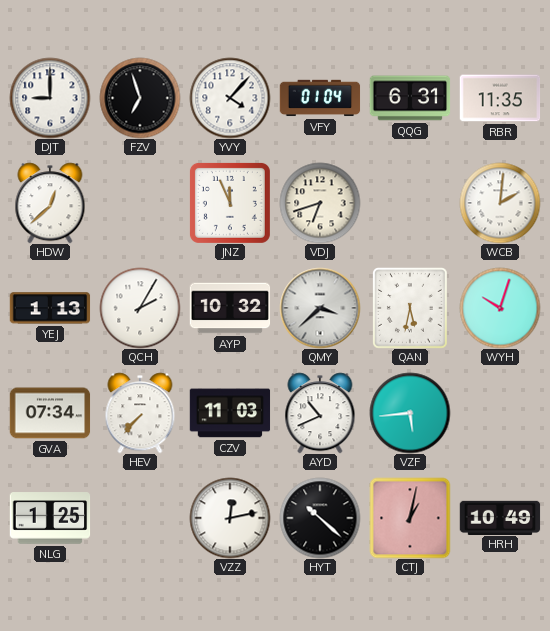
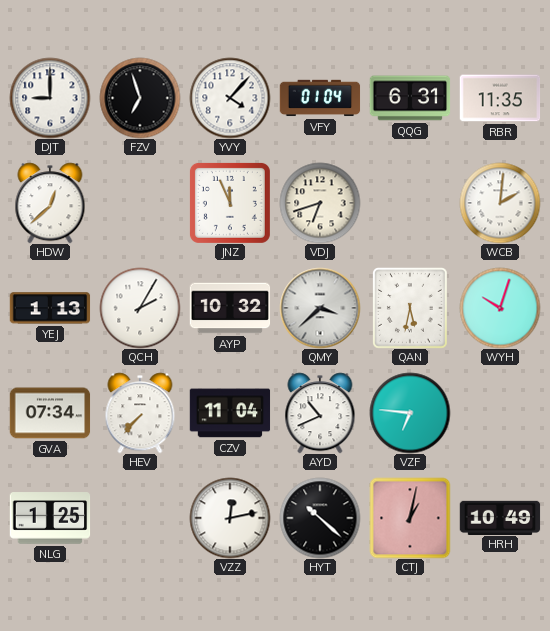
CZV: 11:03 -> 11:04
VZF: 5:44 -> 6:46
